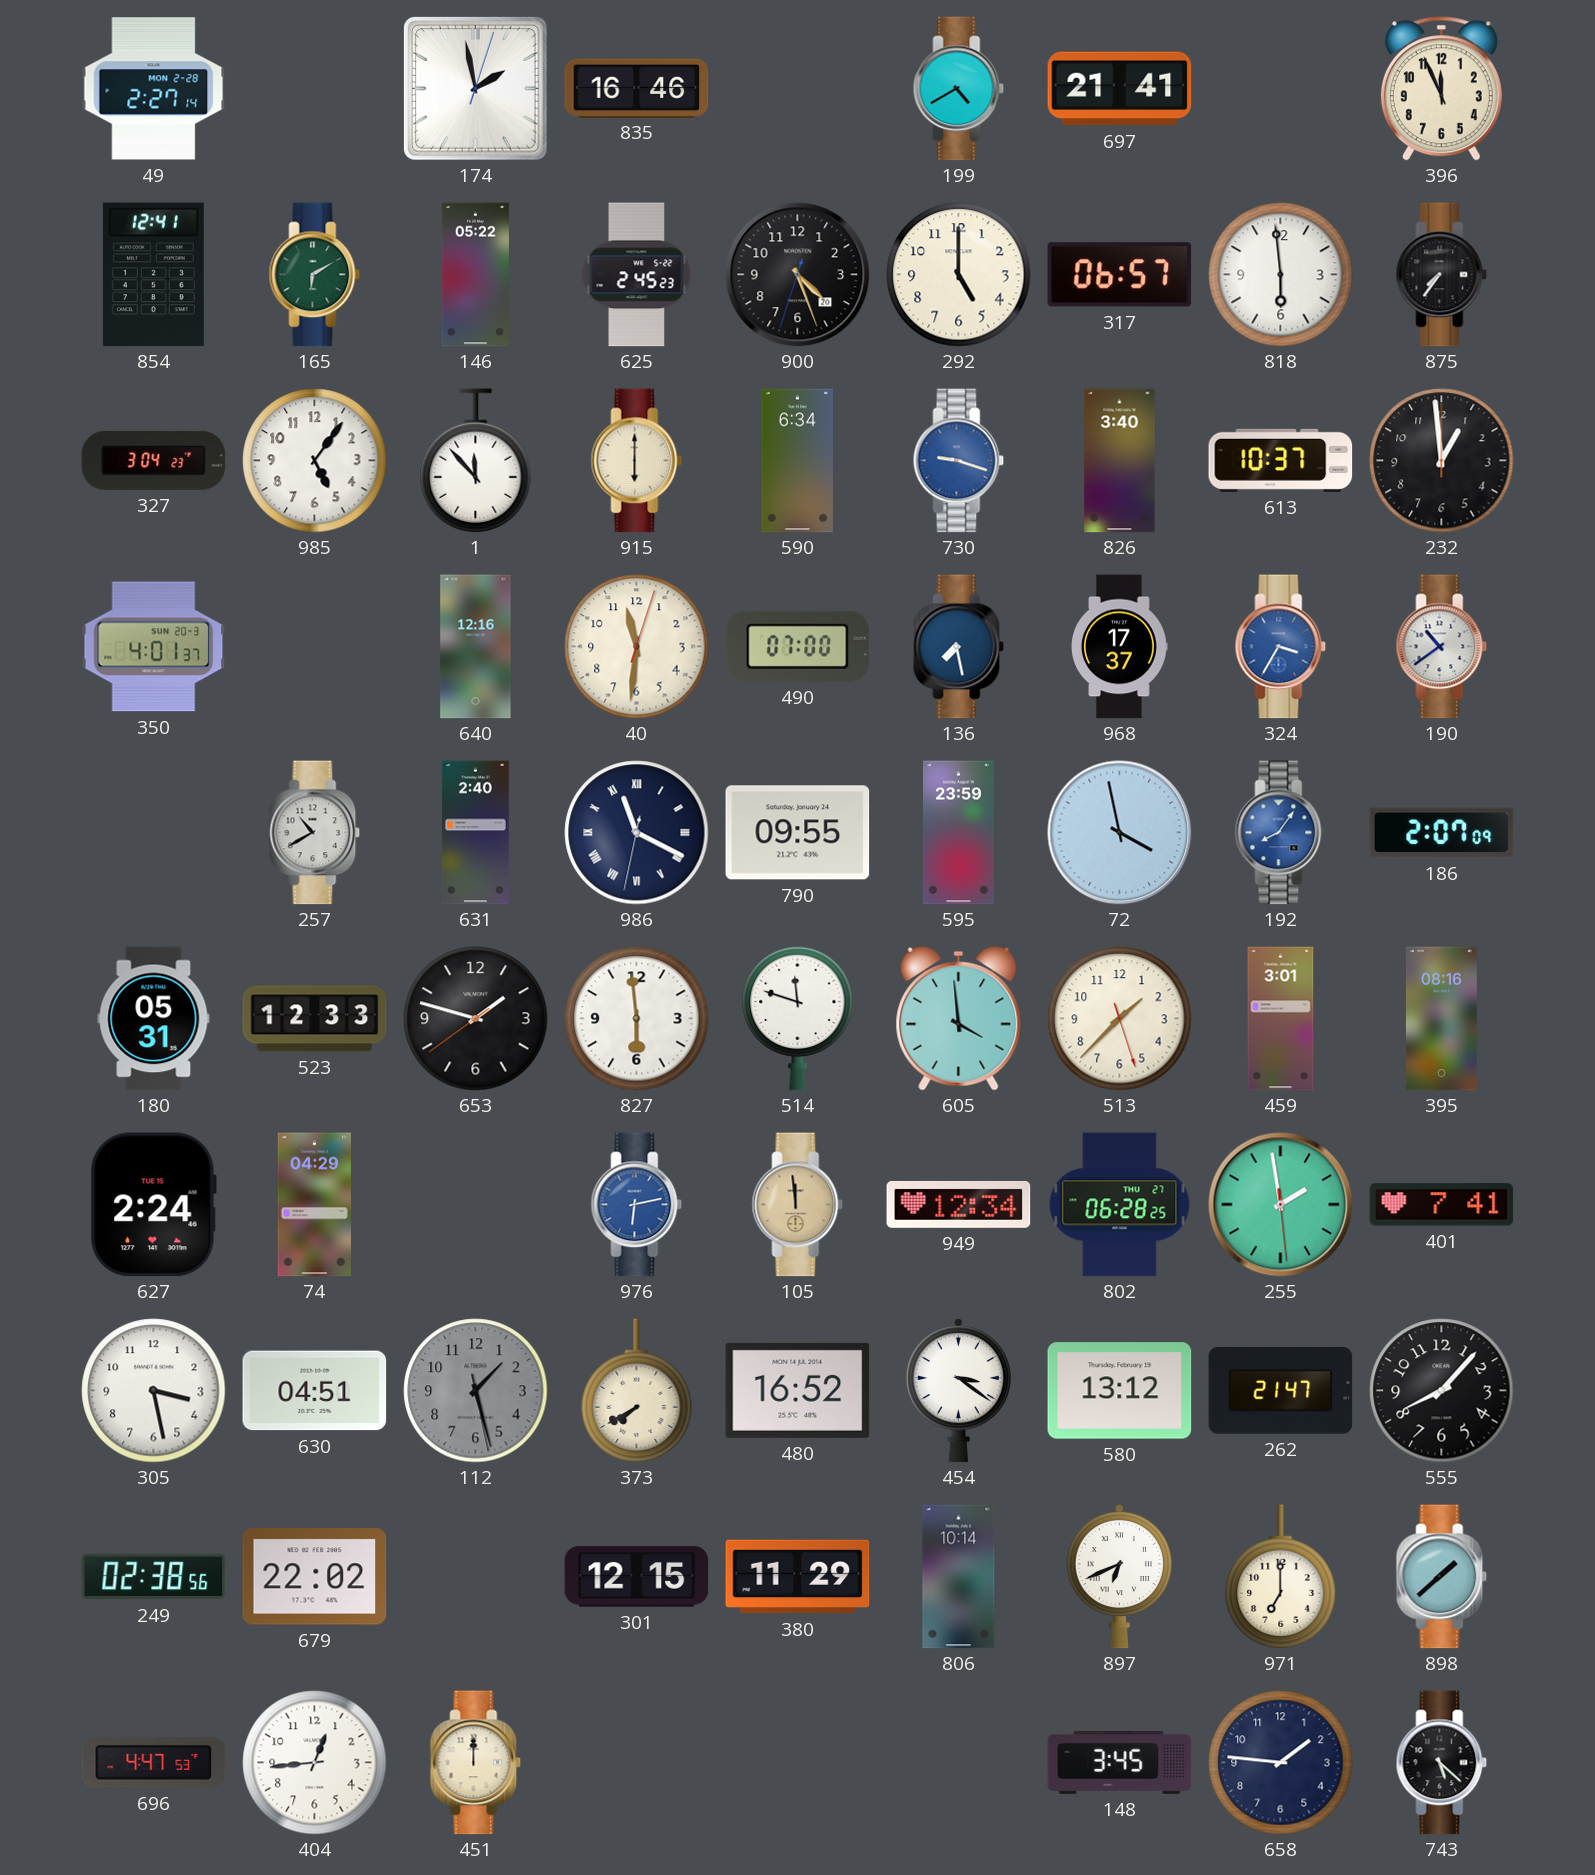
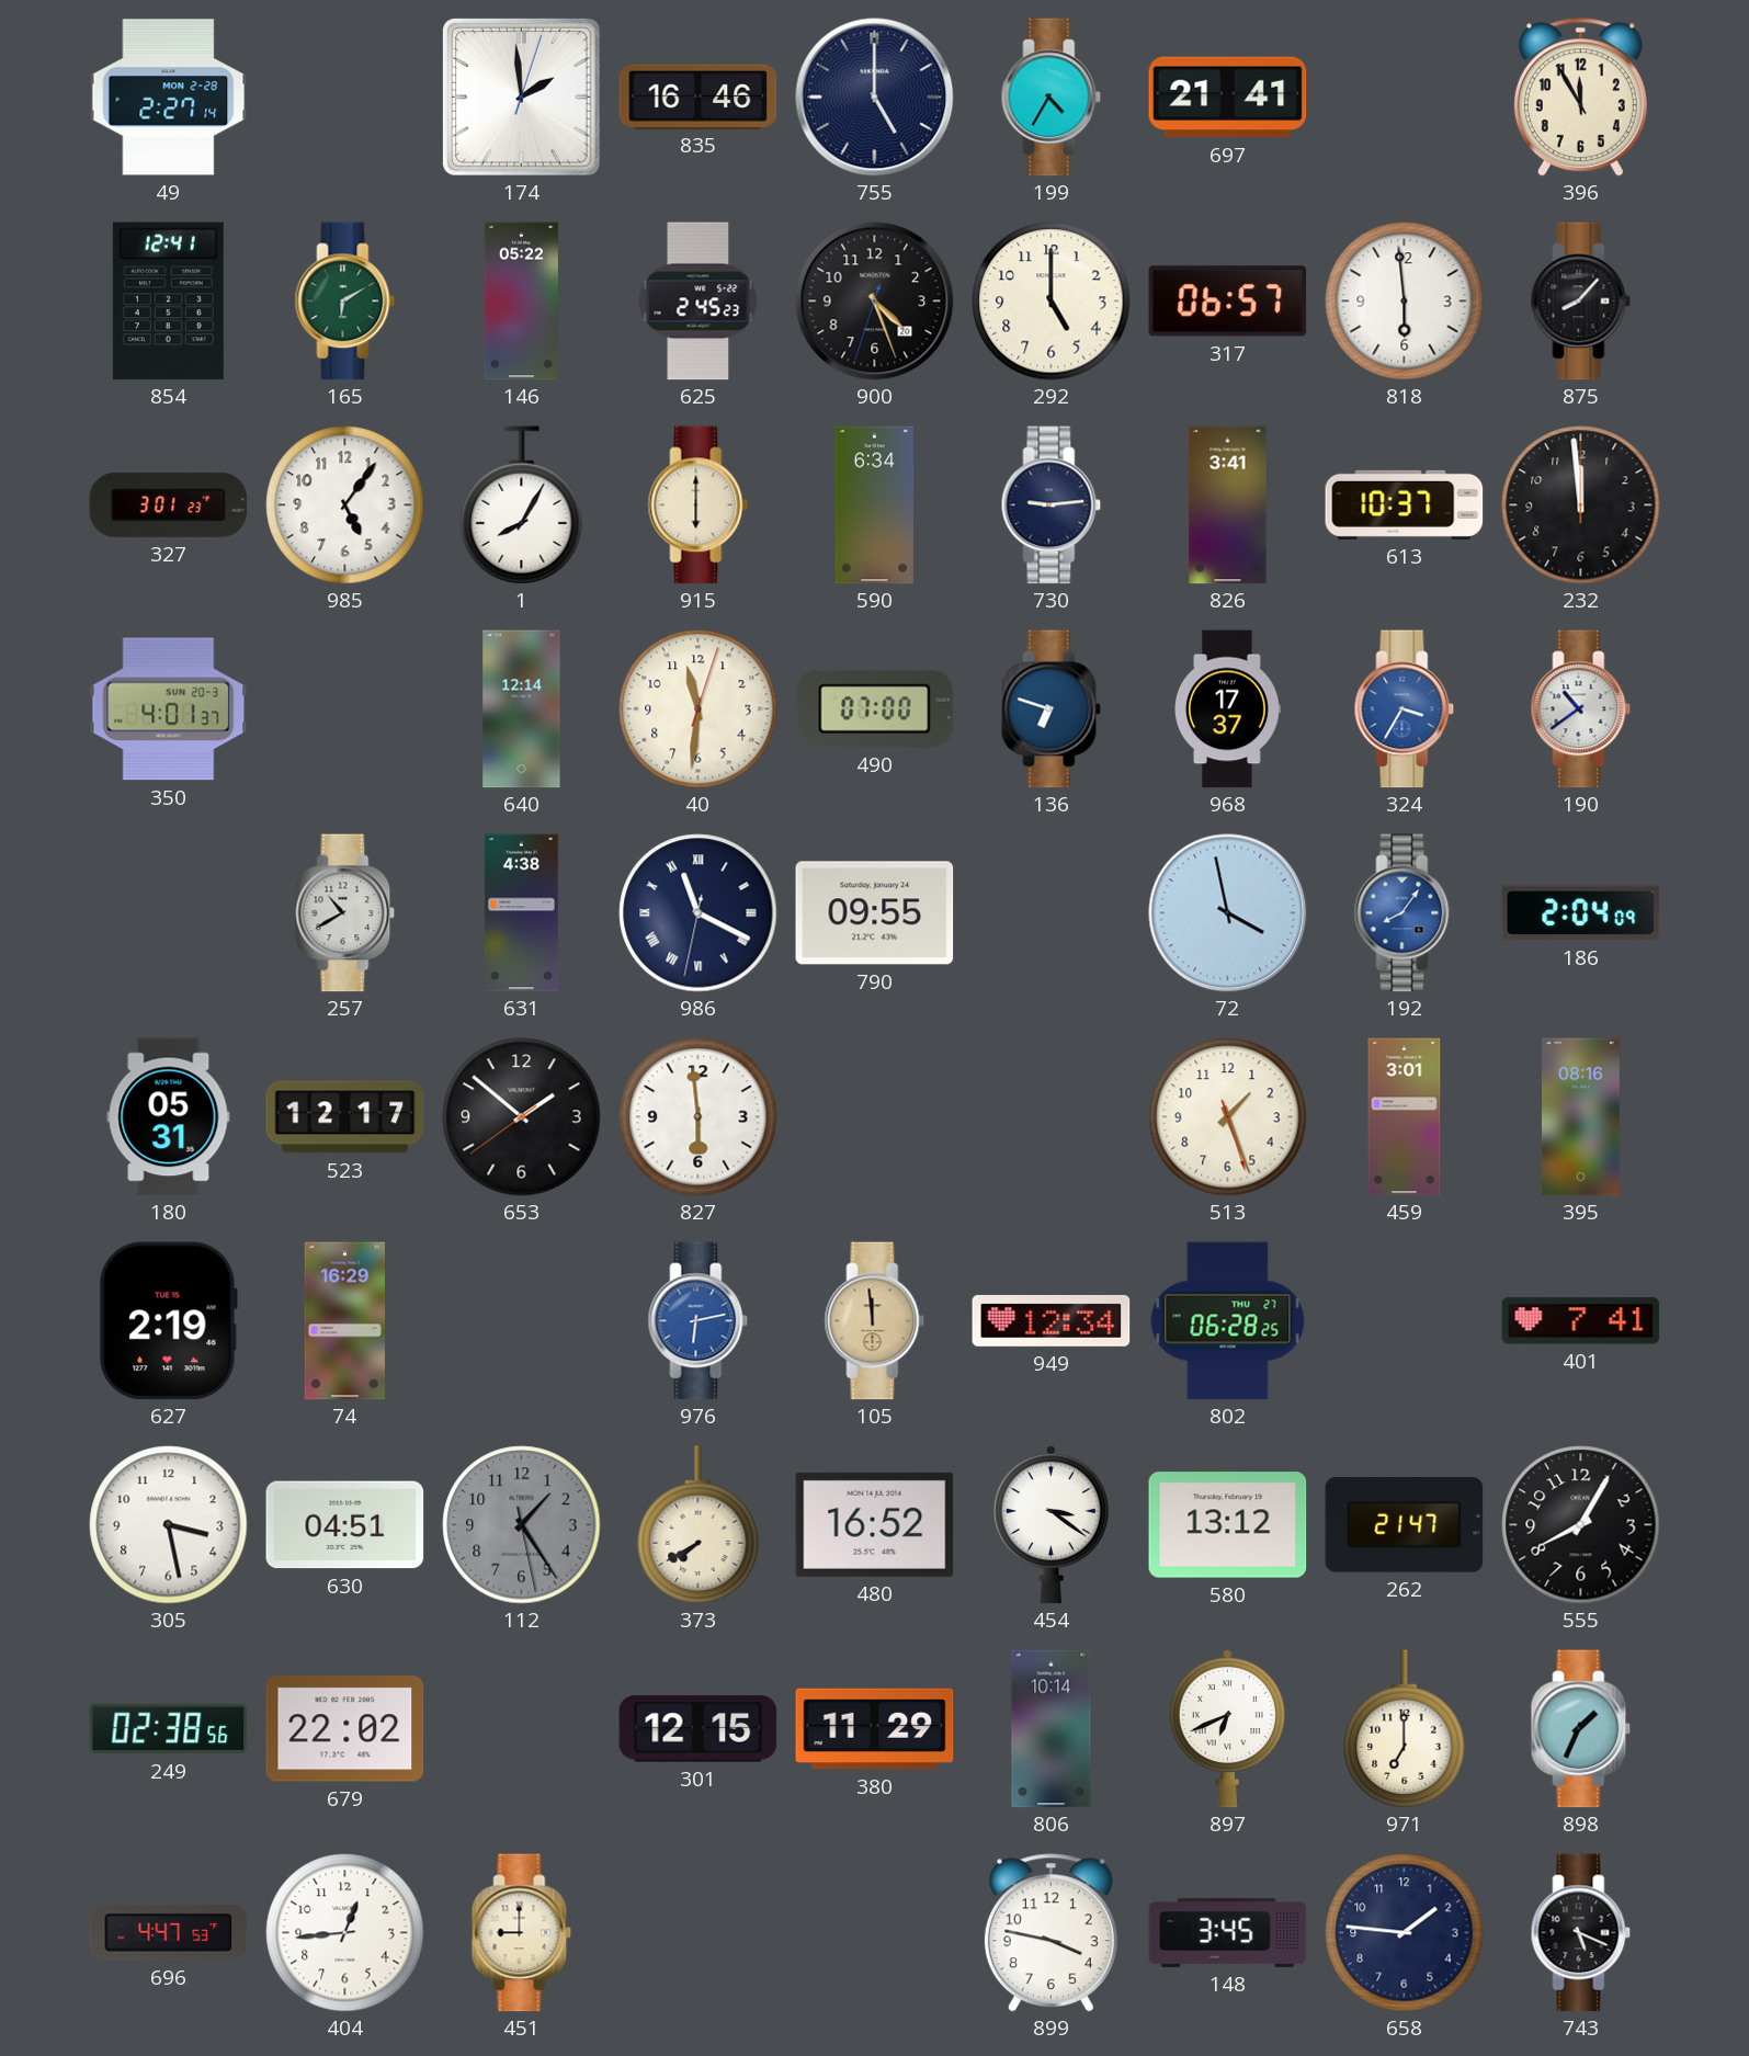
174: 1:58 -> 1:59
755: none -> 5:00
199: 4:40 -> 4:35
396: 11:56 -> 11:55
875: 7:36 -> 8:07
327: 3:04 -> 3:01
1: 11:53 -> 8:05
730: 9:18 -> 9:14
730 dial: blue -> navy
826: 3:40 -> 3:41
232: 12:59 -> 11:59
640: 12:16 -> 12:14
136: 7:28 -> 6:48
631: 2:40 -> 4:38
595: 23:59 -> none
186: 2:07 -> 2:04
523: 12:33 -> 12:17
653: 1:47 -> 1:51
514: 11:48 -> none
605: 3:59 -> none
513: 1:37 -> 1:26
627: 2:24 -> 2:19
74: 04:29 -> 16:29
255: 1:58 -> none
112: 1:27 -> 1:24
555: 8:07 -> 8:05
898: 1:38 -> 1:34
451: 12:00 -> 9:00
899: none -> 3:47
743: 5:22 -> 5:19
